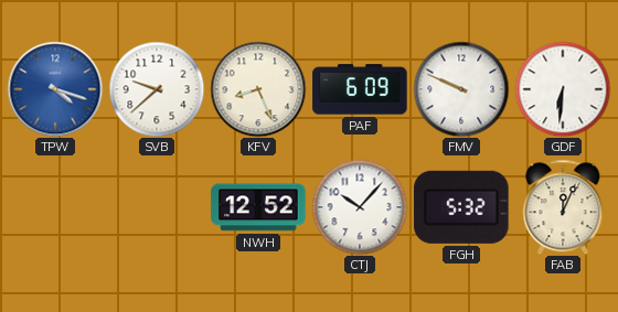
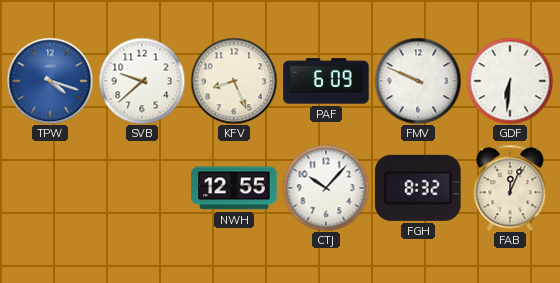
NWH: 12:52 -> 12:55
FGH: 5:32 -> 8:32
